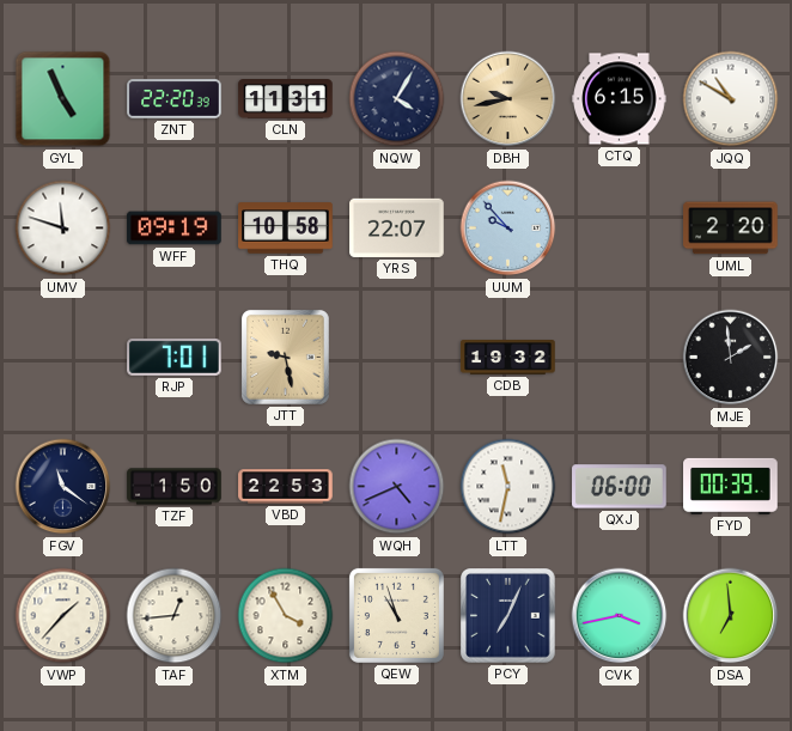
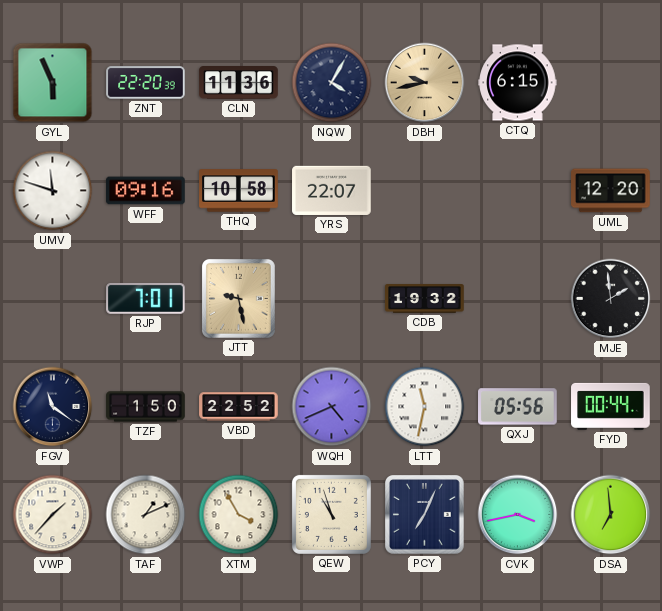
GYL: 4:56 -> 5:56
CLN: 11:31 -> 11:36
JQQ: 10:50 -> none
WFF: 09:19 -> 09:16
UUM: 9:53 -> none
UML: 2:20 -> 12:20
VBD: 22:53 -> 22:52
QXJ: 06:00 -> 05:56
FYD: 00:39 -> 00:44
TAF: 12:44 -> 1:11
